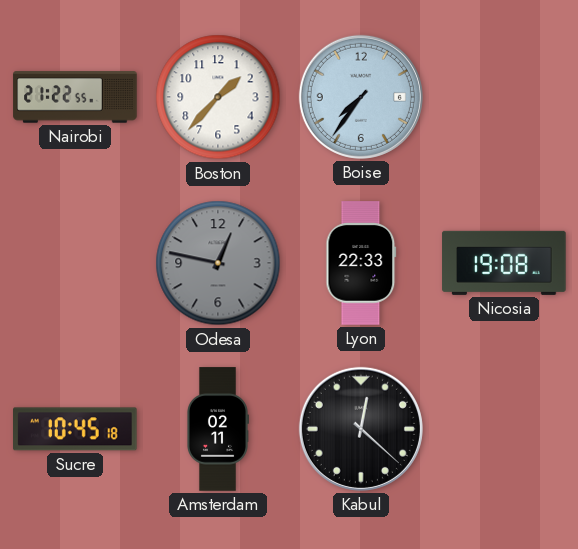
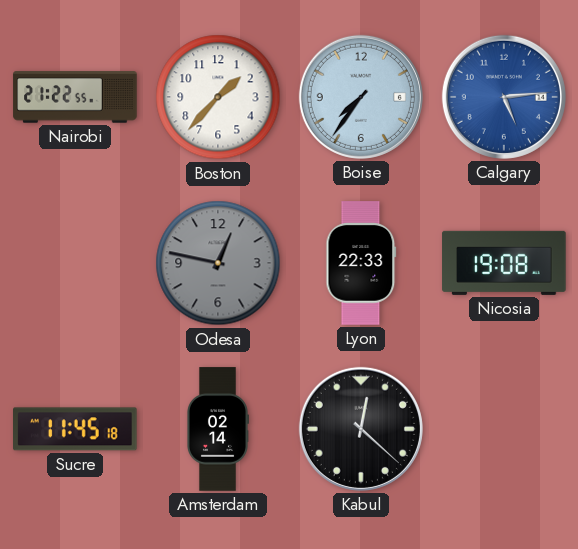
Calgary: none -> 5:14
Sucre: 10:45 -> 11:45
Amsterdam: 02:11 -> 02:14
